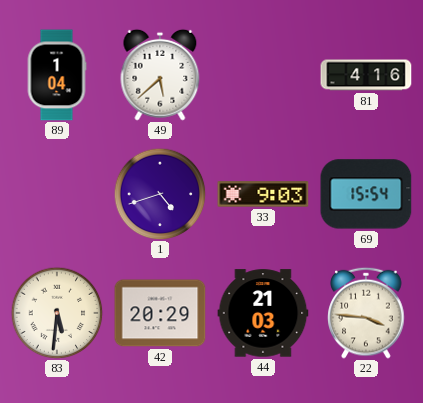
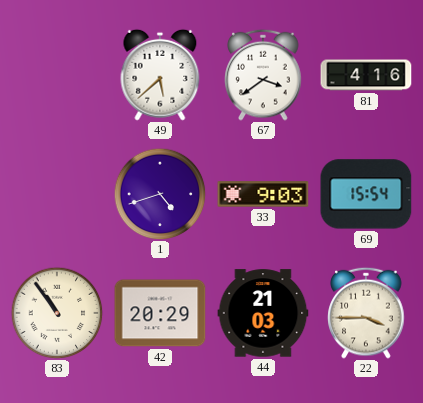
89: 1:04 -> none
67: none -> 3:39
83: 5:31 -> 10:54
22: 3:46 -> 3:45
